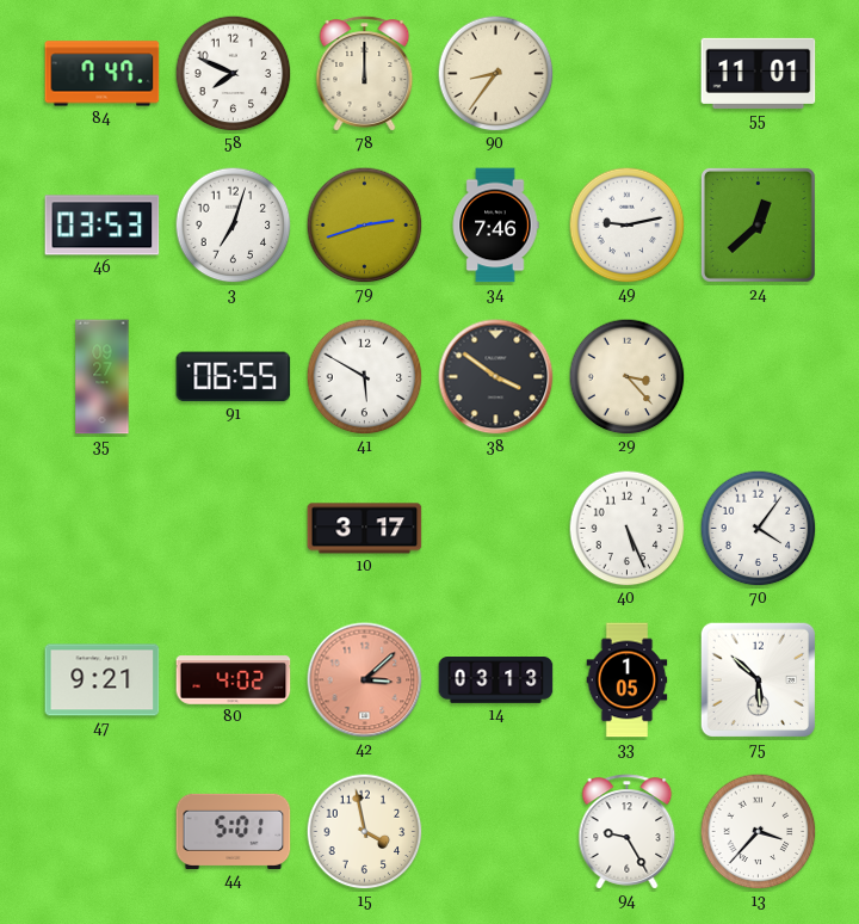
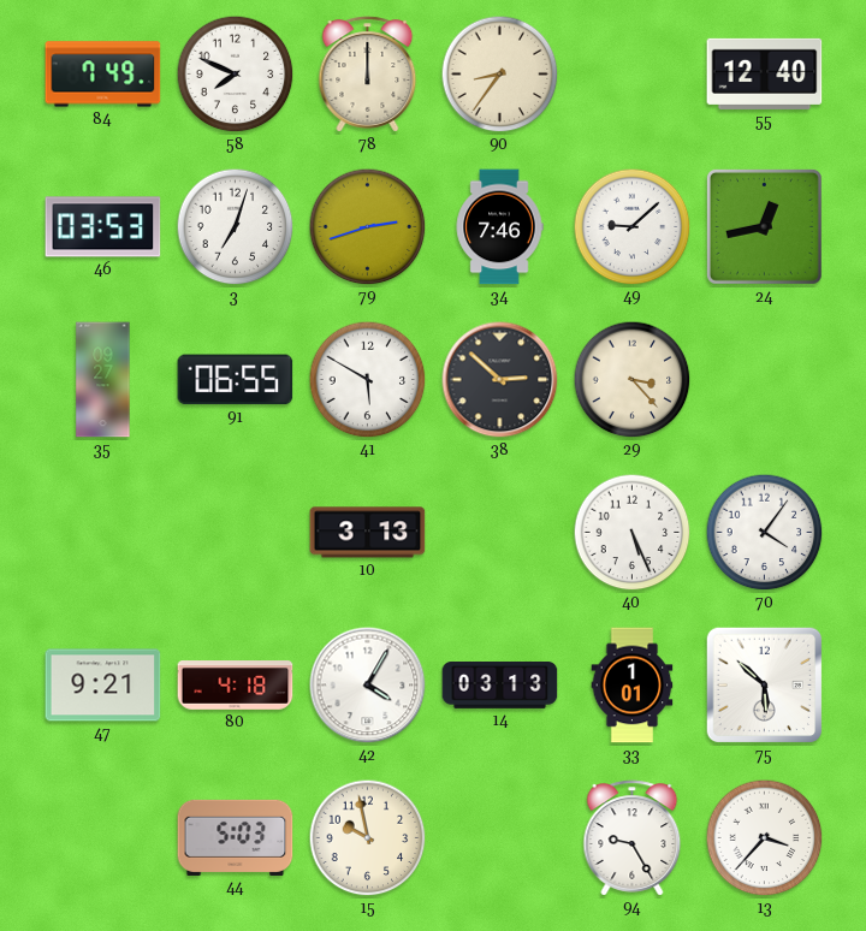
84: 7:47 -> 7:49
55: 11:01 -> 12:40
49: 9:13 -> 9:08
24: 12:38 -> 12:43
38: 3:51 -> 2:52
10: 3:17 -> 3:13
80: 4:02 -> 4:18
42: 3:08 -> 4:05
42 dial: salmon -> white
33: 1:05 -> 1:01
44: 5:01 -> 5:03
15: 3:58 -> 9:58
